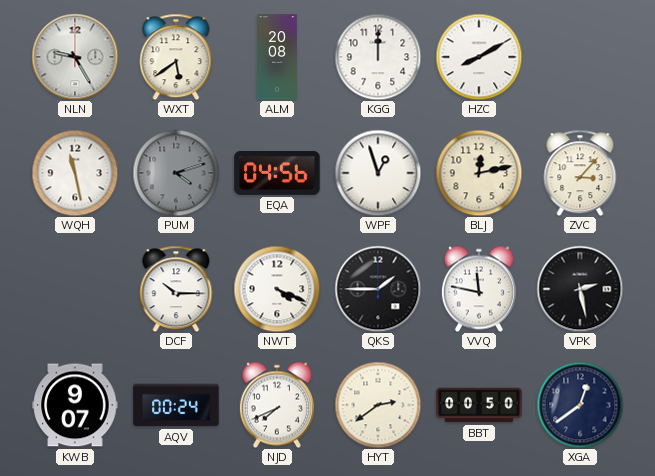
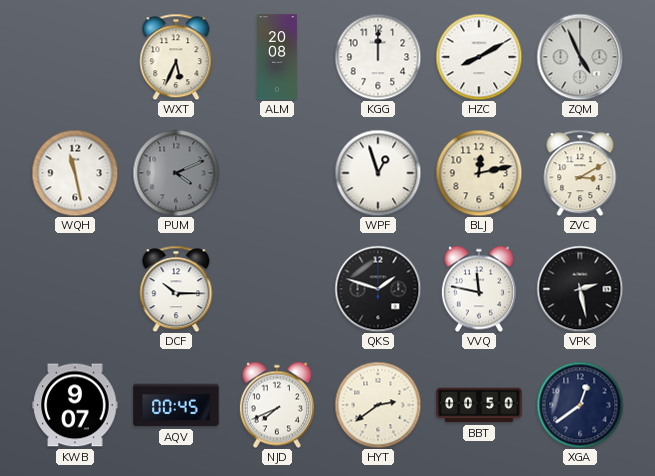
NLN: 9:25 -> none
WXT: 5:39 -> 5:34
ZQM: none -> 4:56
PUM: 4:12 -> 4:11
EQA: 04:56 -> none
ZVC: 3:07 -> 3:10
NWT: 4:19 -> none
QKS: 1:45 -> 1:48
AQV: 00:24 -> 00:45
